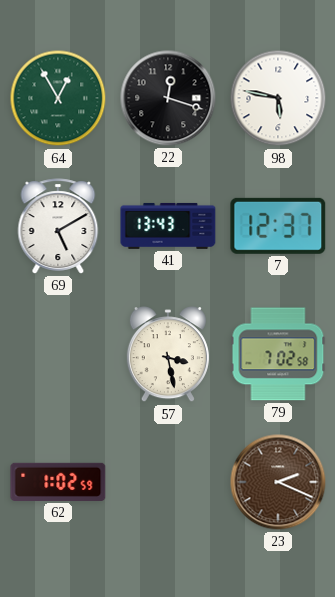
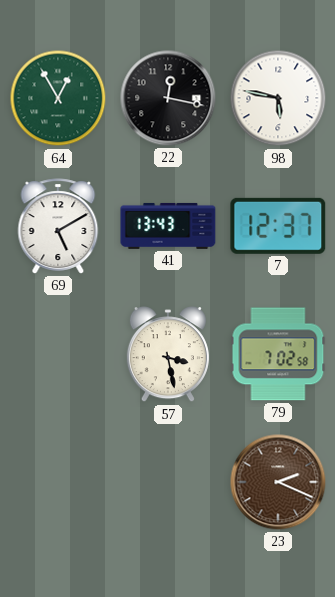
22: 12:18 -> 12:17
62: 1:02 -> none
